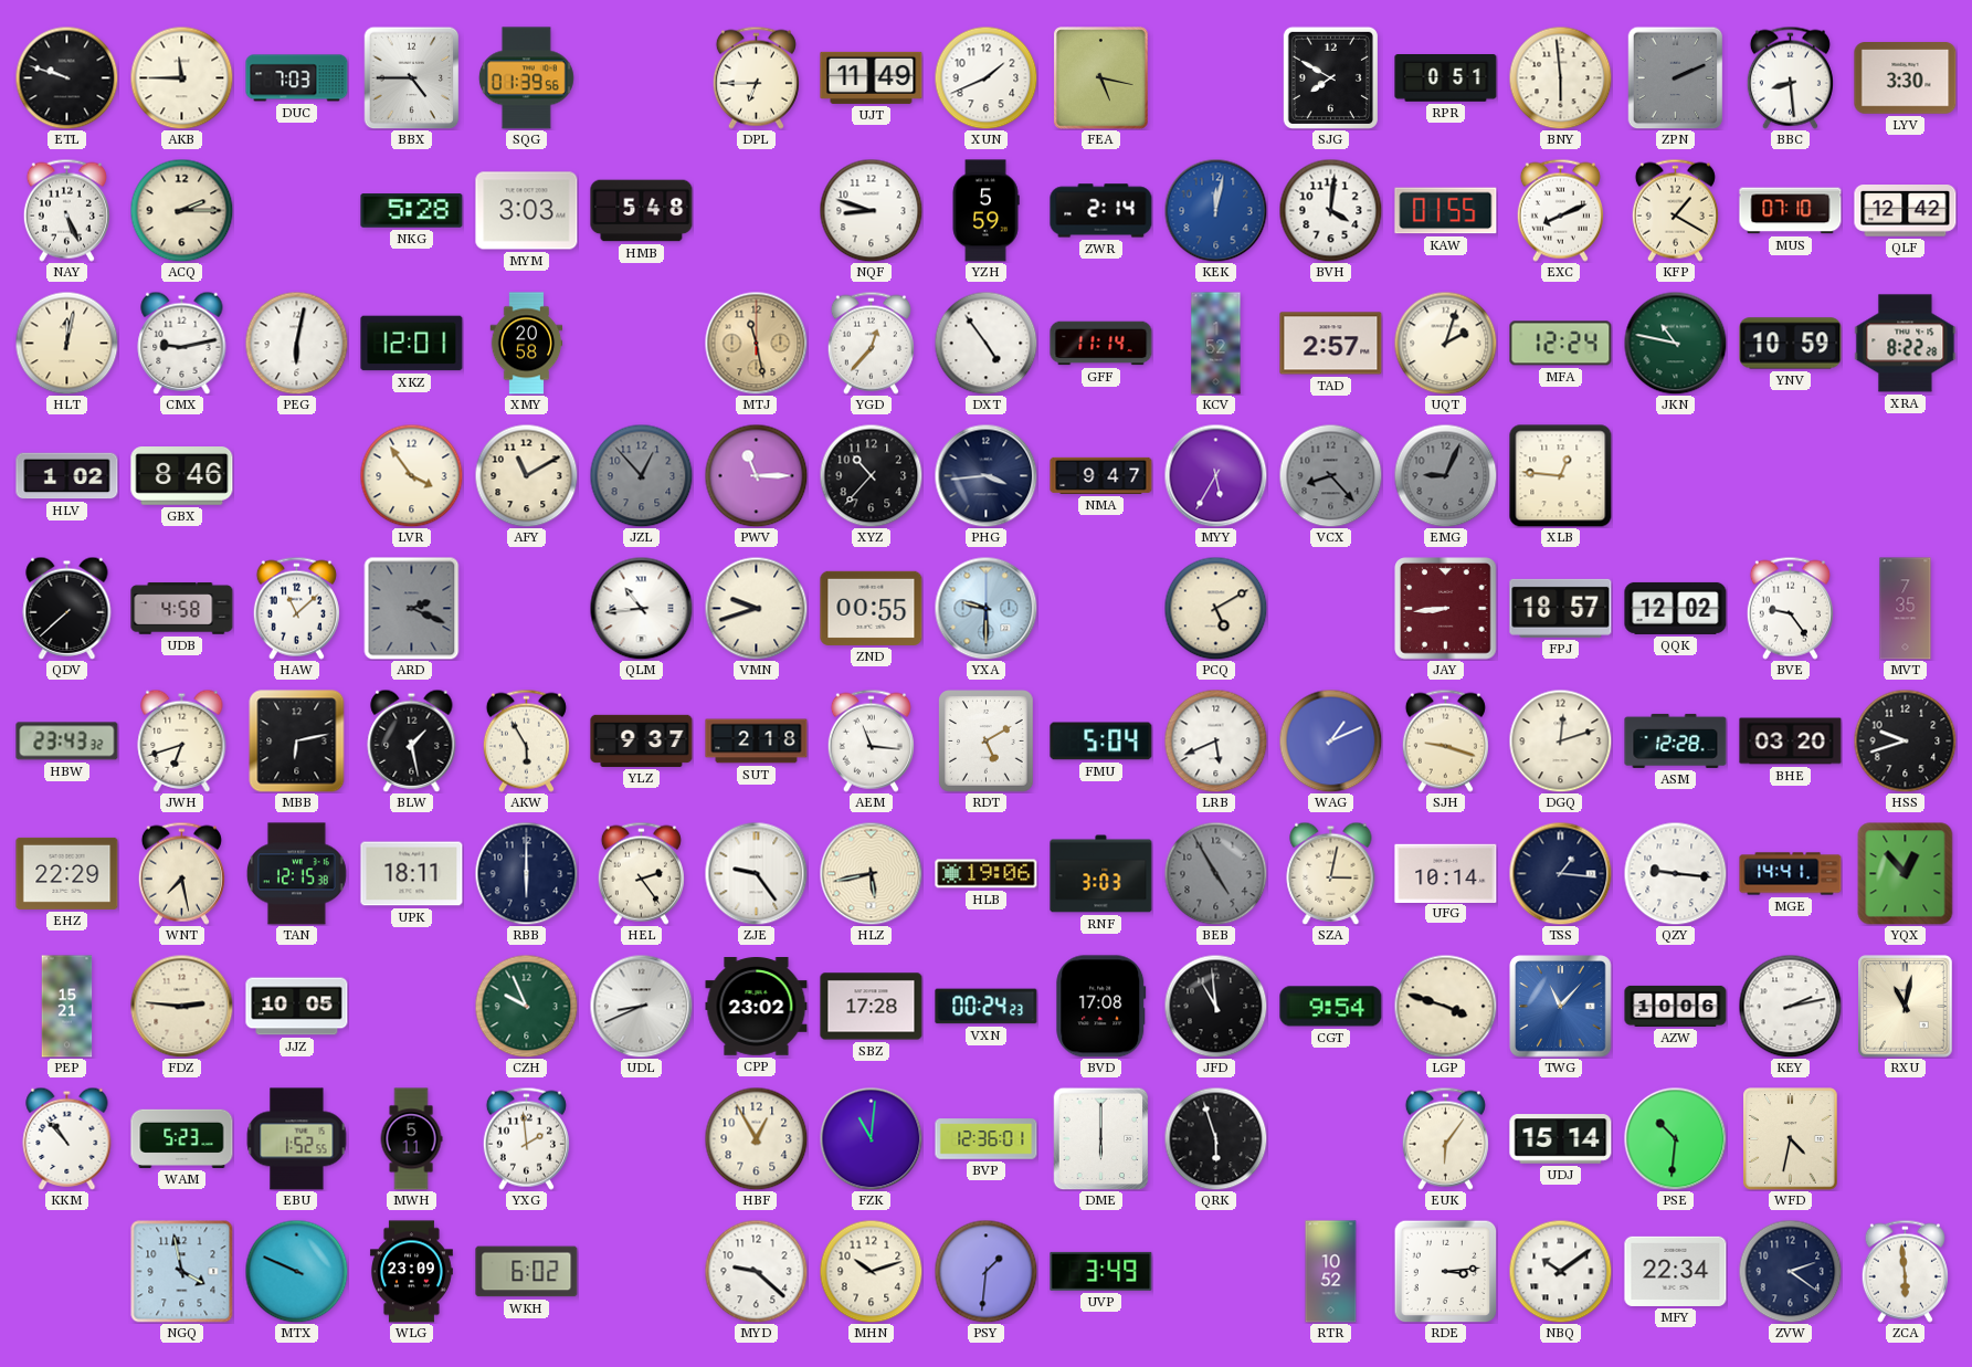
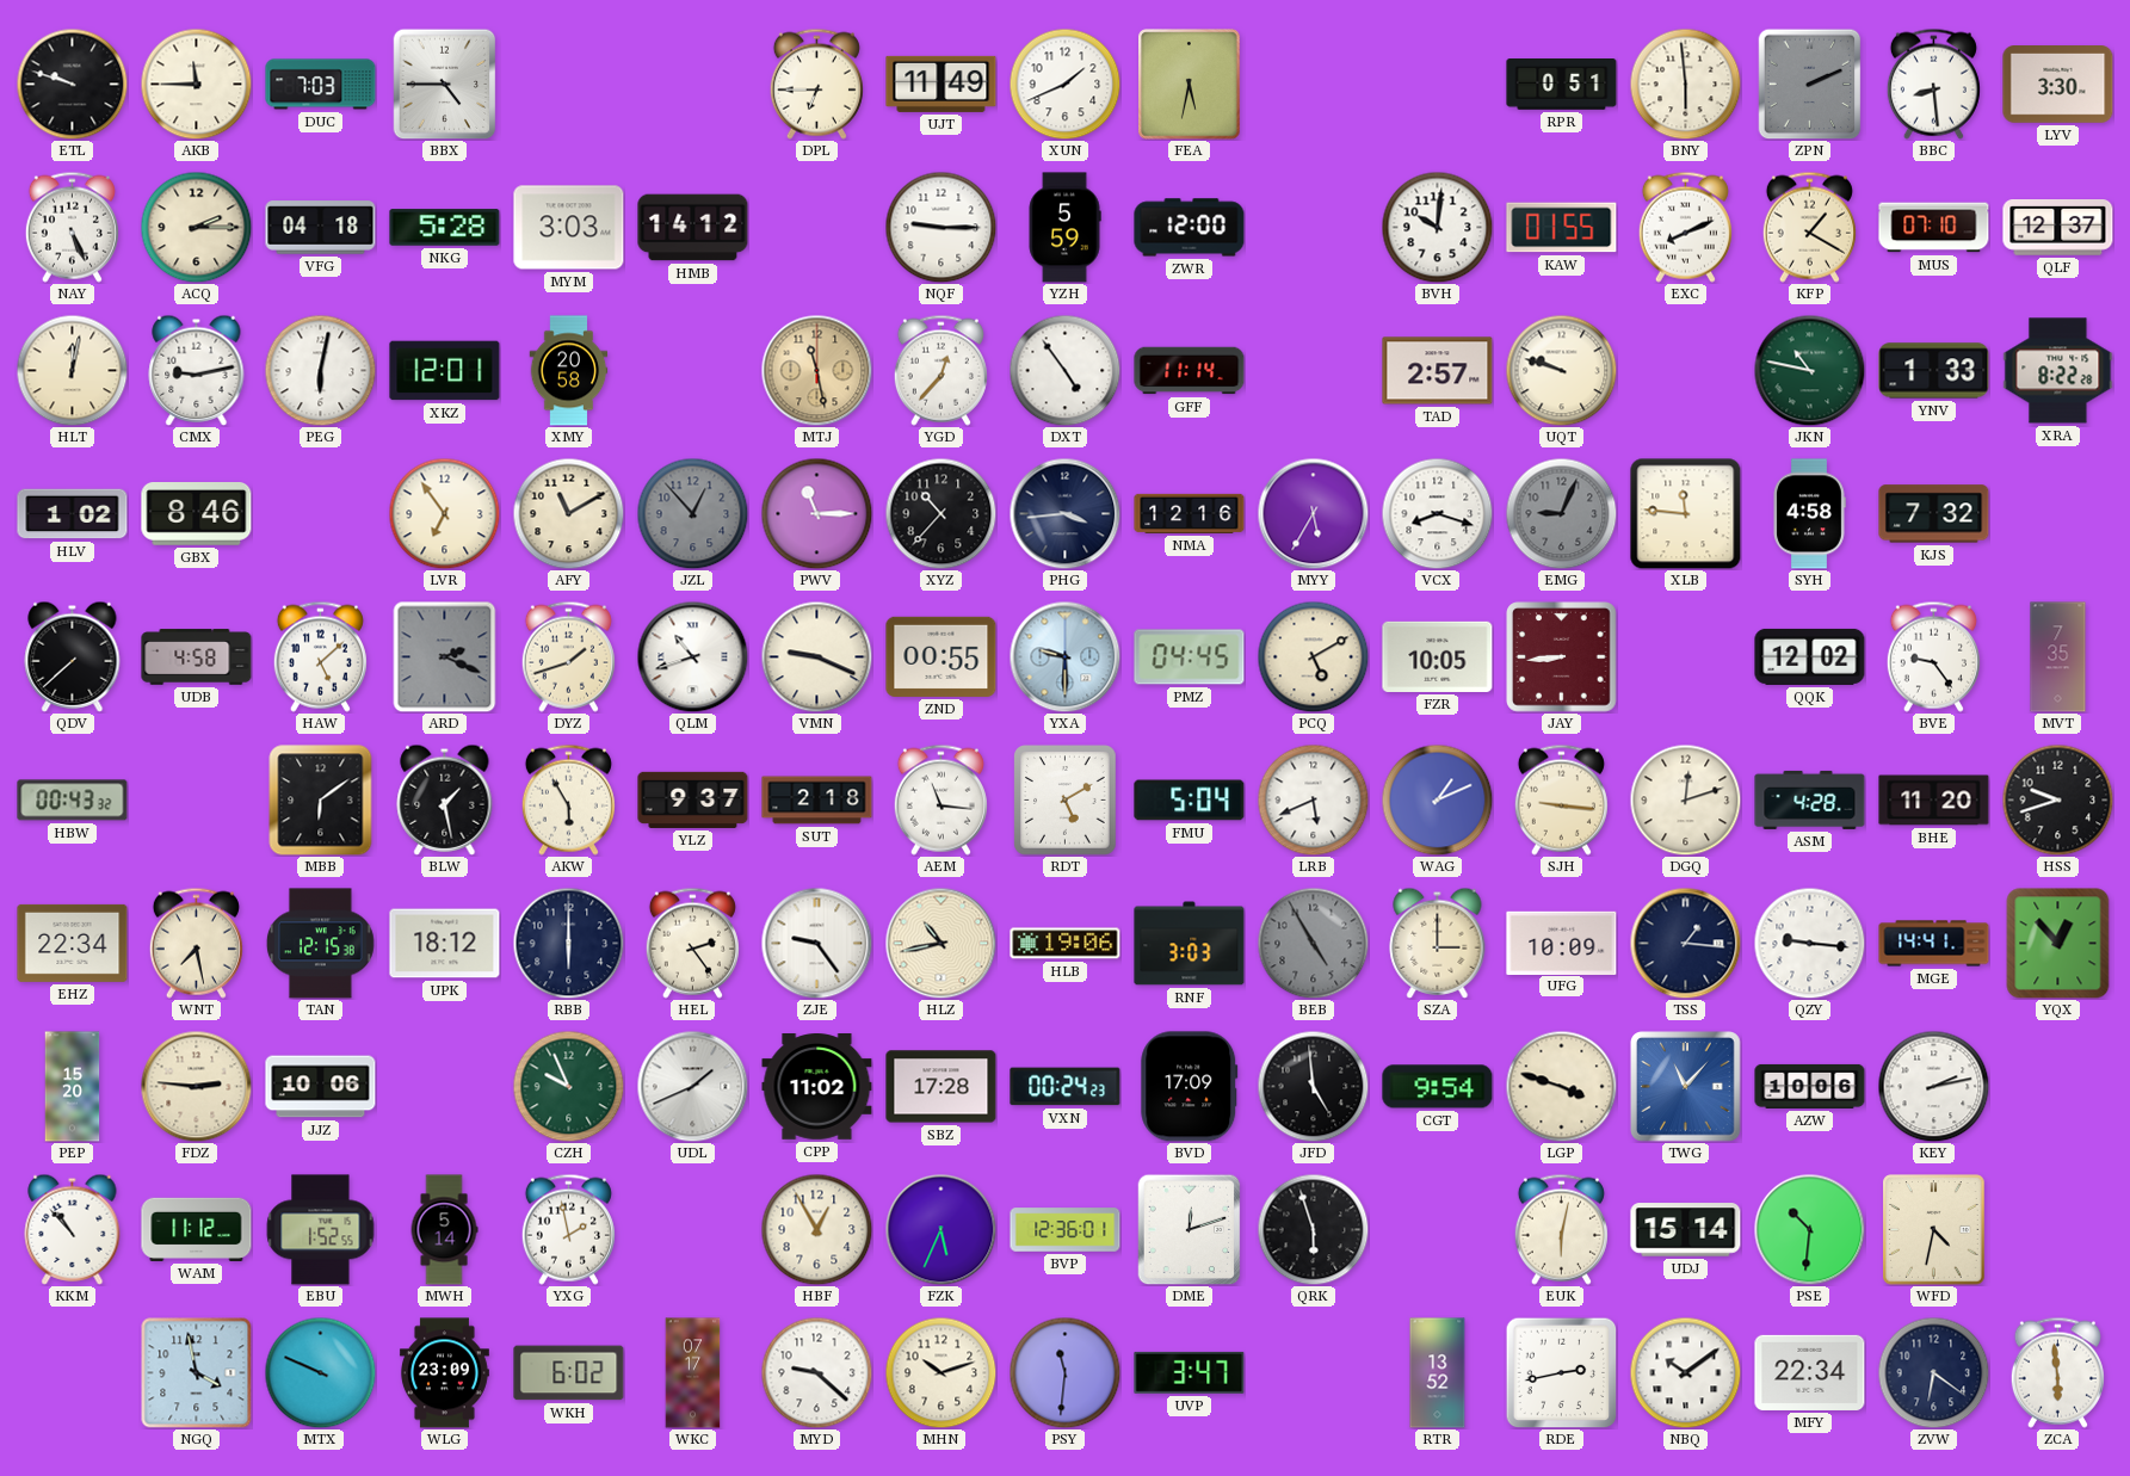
SQG: 01:39 -> none
FEA: 5:17 -> 5:32
SJG: 7:50 -> none
VFG: none -> 04:18
HMB: 5:48 -> 14:12
NQF: 8:48 -> 9:15
ZWR: 2:14 -> 12:00
KEK: 12:02 -> none
BVH: 4:01 -> 10:01
QLF: 12:42 -> 12:37
KCV: 1:52 -> none
UQT: 2:03 -> 9:48
MFA: 12:24 -> none
YNV: 10:59 -> 1:33
LVR: 3:54 -> 6:54
NMA: 9:47 -> 12:16
VCX: 8:23 -> 8:18
VCX dial: grey -> white
XLB: 12:46 -> 11:46
SYH: none -> 4:58
KJS: none -> 7:32
HAW: 11:08 -> 5:08
DYZ: none -> 1:42
QLM: 10:44 -> 10:42
VMN: 9:42 -> 9:19
PMZ: none -> 04:45
FZR: none -> 10:05
FPJ: 18:57 -> none
HBW: 23:43 -> 00:43
JWH: 6:42 -> none
MBB: 6:13 -> 6:09
SJH: 9:18 -> 9:16
ASM: 12:28 -> 4:28
BHE: 03:20 -> 11:20
EHZ: 22:29 -> 22:34
UPK: 18:11 -> 18:12
HLZ: 5:43 -> 10:43
SZA: 3:02 -> 3:00
UFG: 10:14 -> 10:09
PEP: 15:21 -> 15:20
JJZ: 10:05 -> 10:06
UDL: 8:41 -> 1:41
CPP: 23:02 -> 11:02
BVD: 17:08 -> 17:09
JFD: 10:59 -> 4:59
RXU: 11:02 -> none
WAM: 5:23 -> 11:12
MWH: 5:11 -> 5:14
YXG: 1:59 -> 1:58
FZK: 11:01 -> 5:34
DME: 6:00 -> 12:12
EUK: 6:06 -> 6:02
WKC: none -> 07:17
PSY: 1:31 -> 11:31
UVP: 3:49 -> 3:47
RTR: 10:52 -> 13:52
RDE: 3:14 -> 2:43
ZVW: 2:21 -> 6:21
